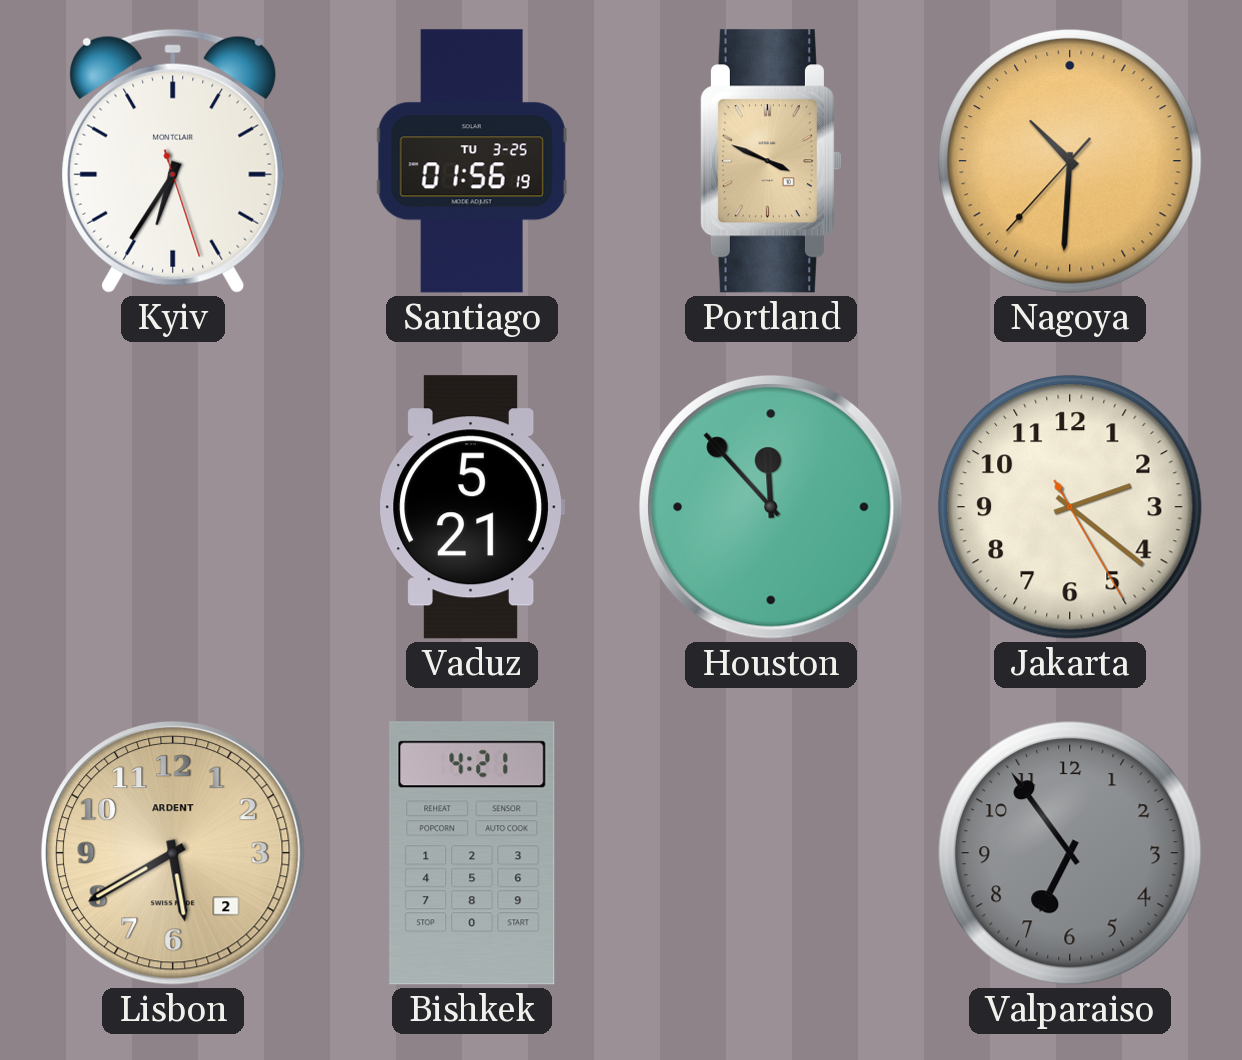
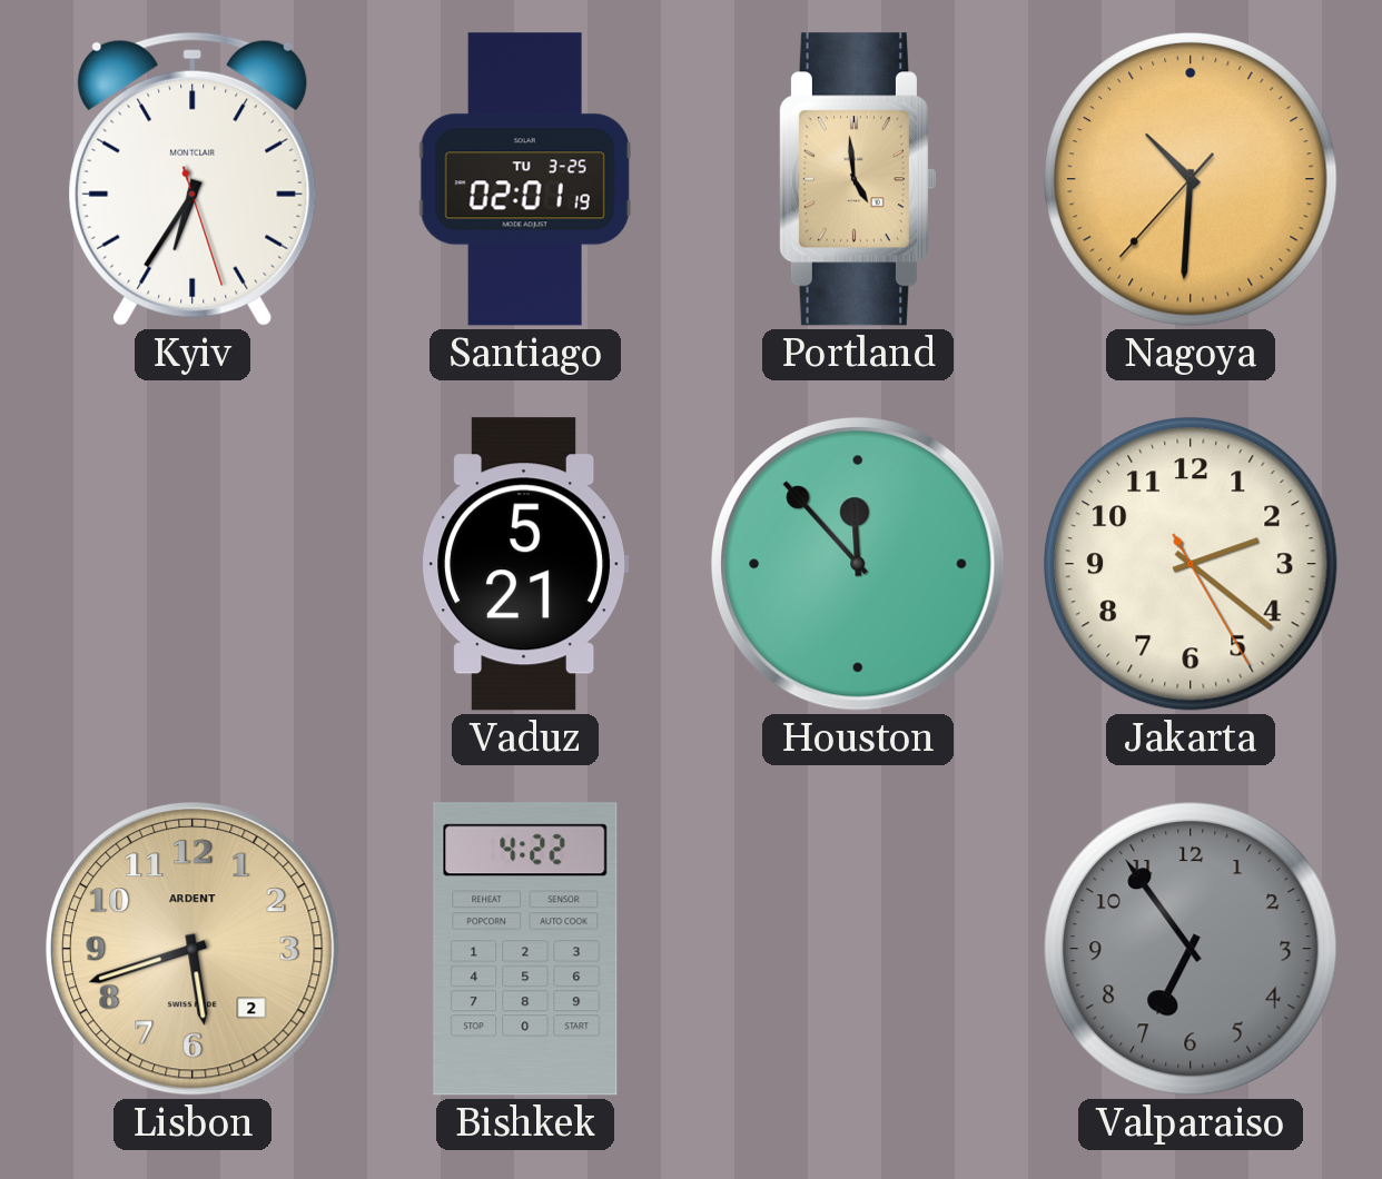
Santiago: 01:56 -> 02:01
Portland: 3:49 -> 4:59
Lisbon: 5:40 -> 5:42
Bishkek: 4:21 -> 4:22
